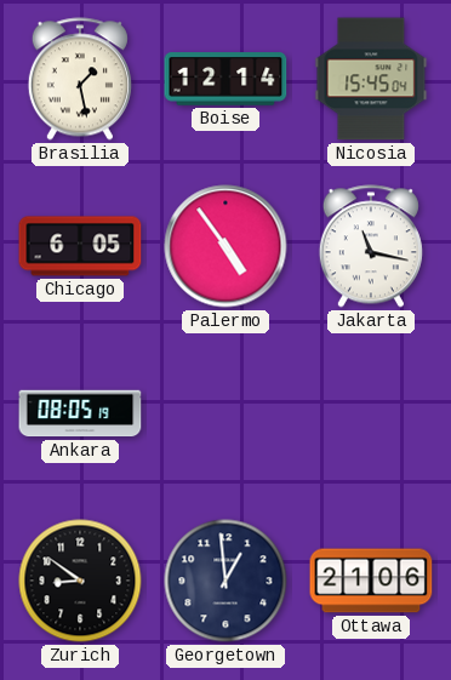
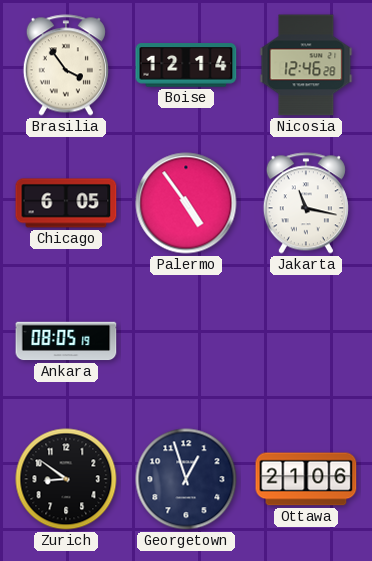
Brasilia: 1:28 -> 3:54
Nicosia: 15:45 -> 12:46
Georgetown: 12:59 -> 12:57
